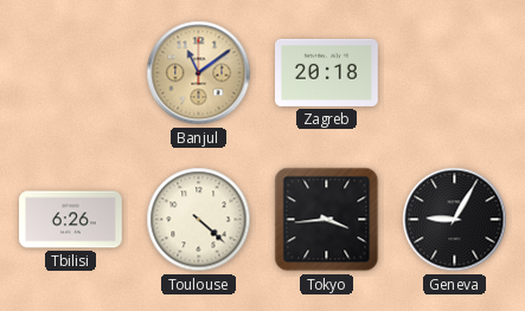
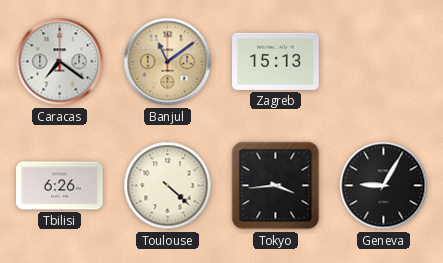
Caracas: none -> 7:21
Zagreb: 20:18 -> 15:13
